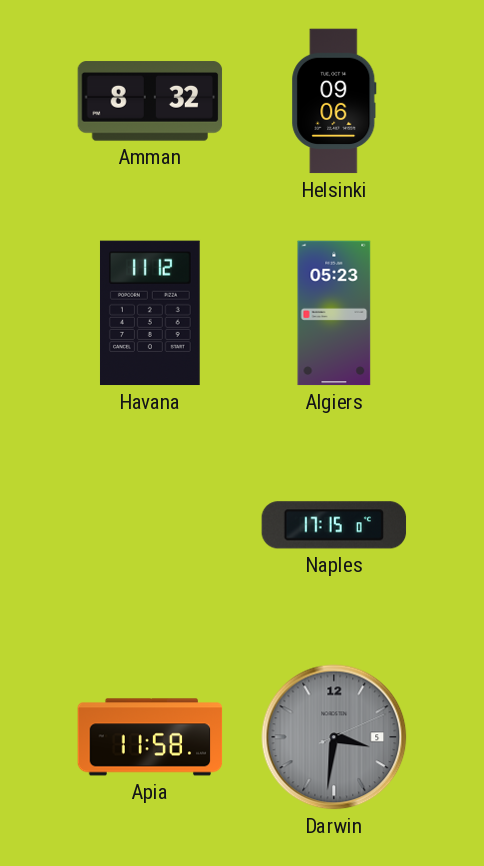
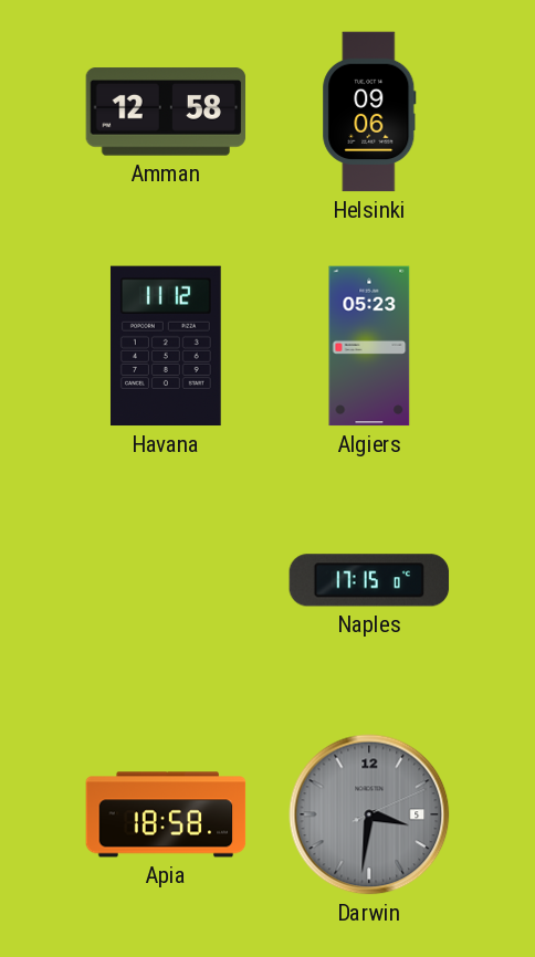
Amman: 8:32 -> 12:58
Apia: 11:58 -> 18:58
